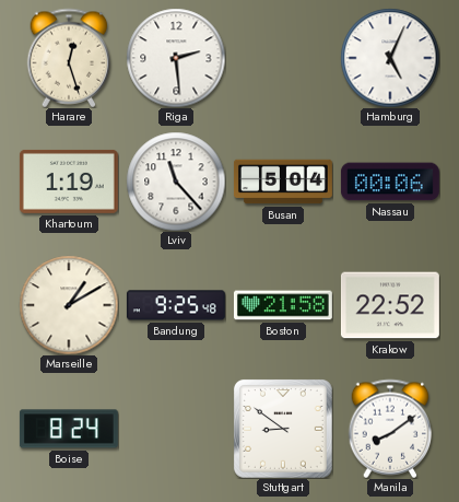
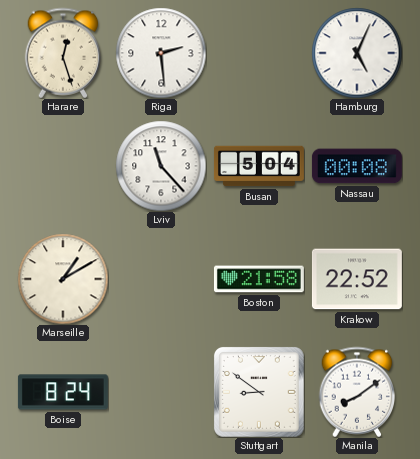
Khartoum: 1:19 -> none
Nassau: 00:06 -> 00:08
Bandung: 9:25 -> none
